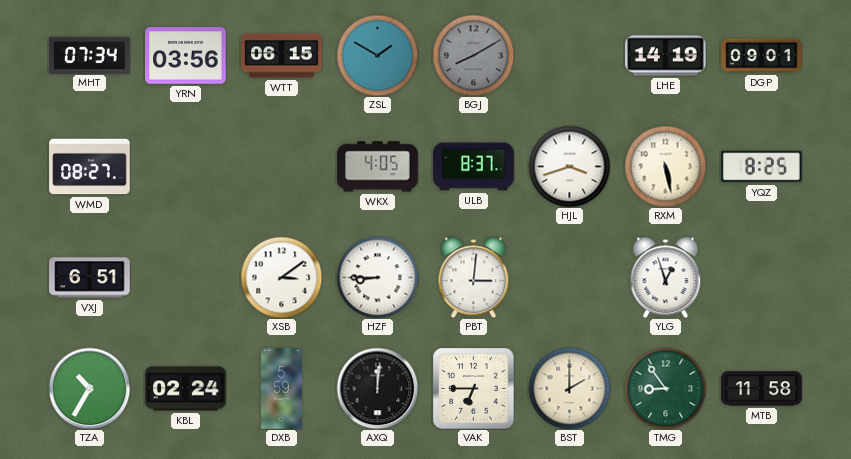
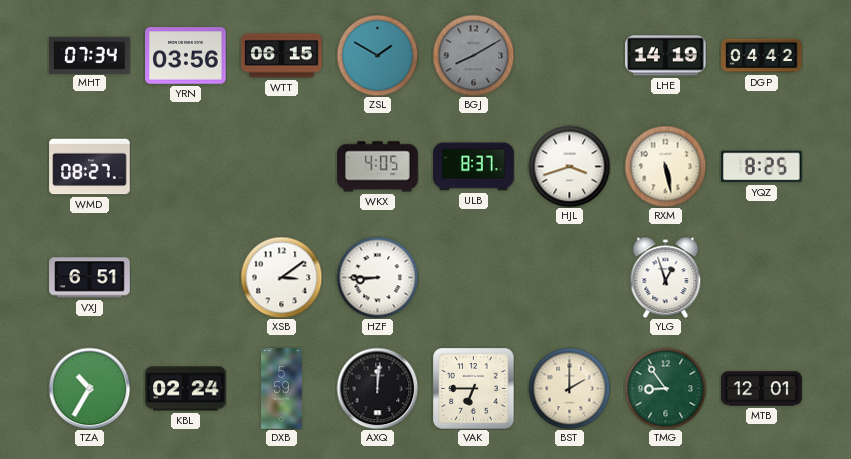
DGP: 09:01 -> 04:42
PBT: 3:01 -> none
MTB: 11:58 -> 12:01
